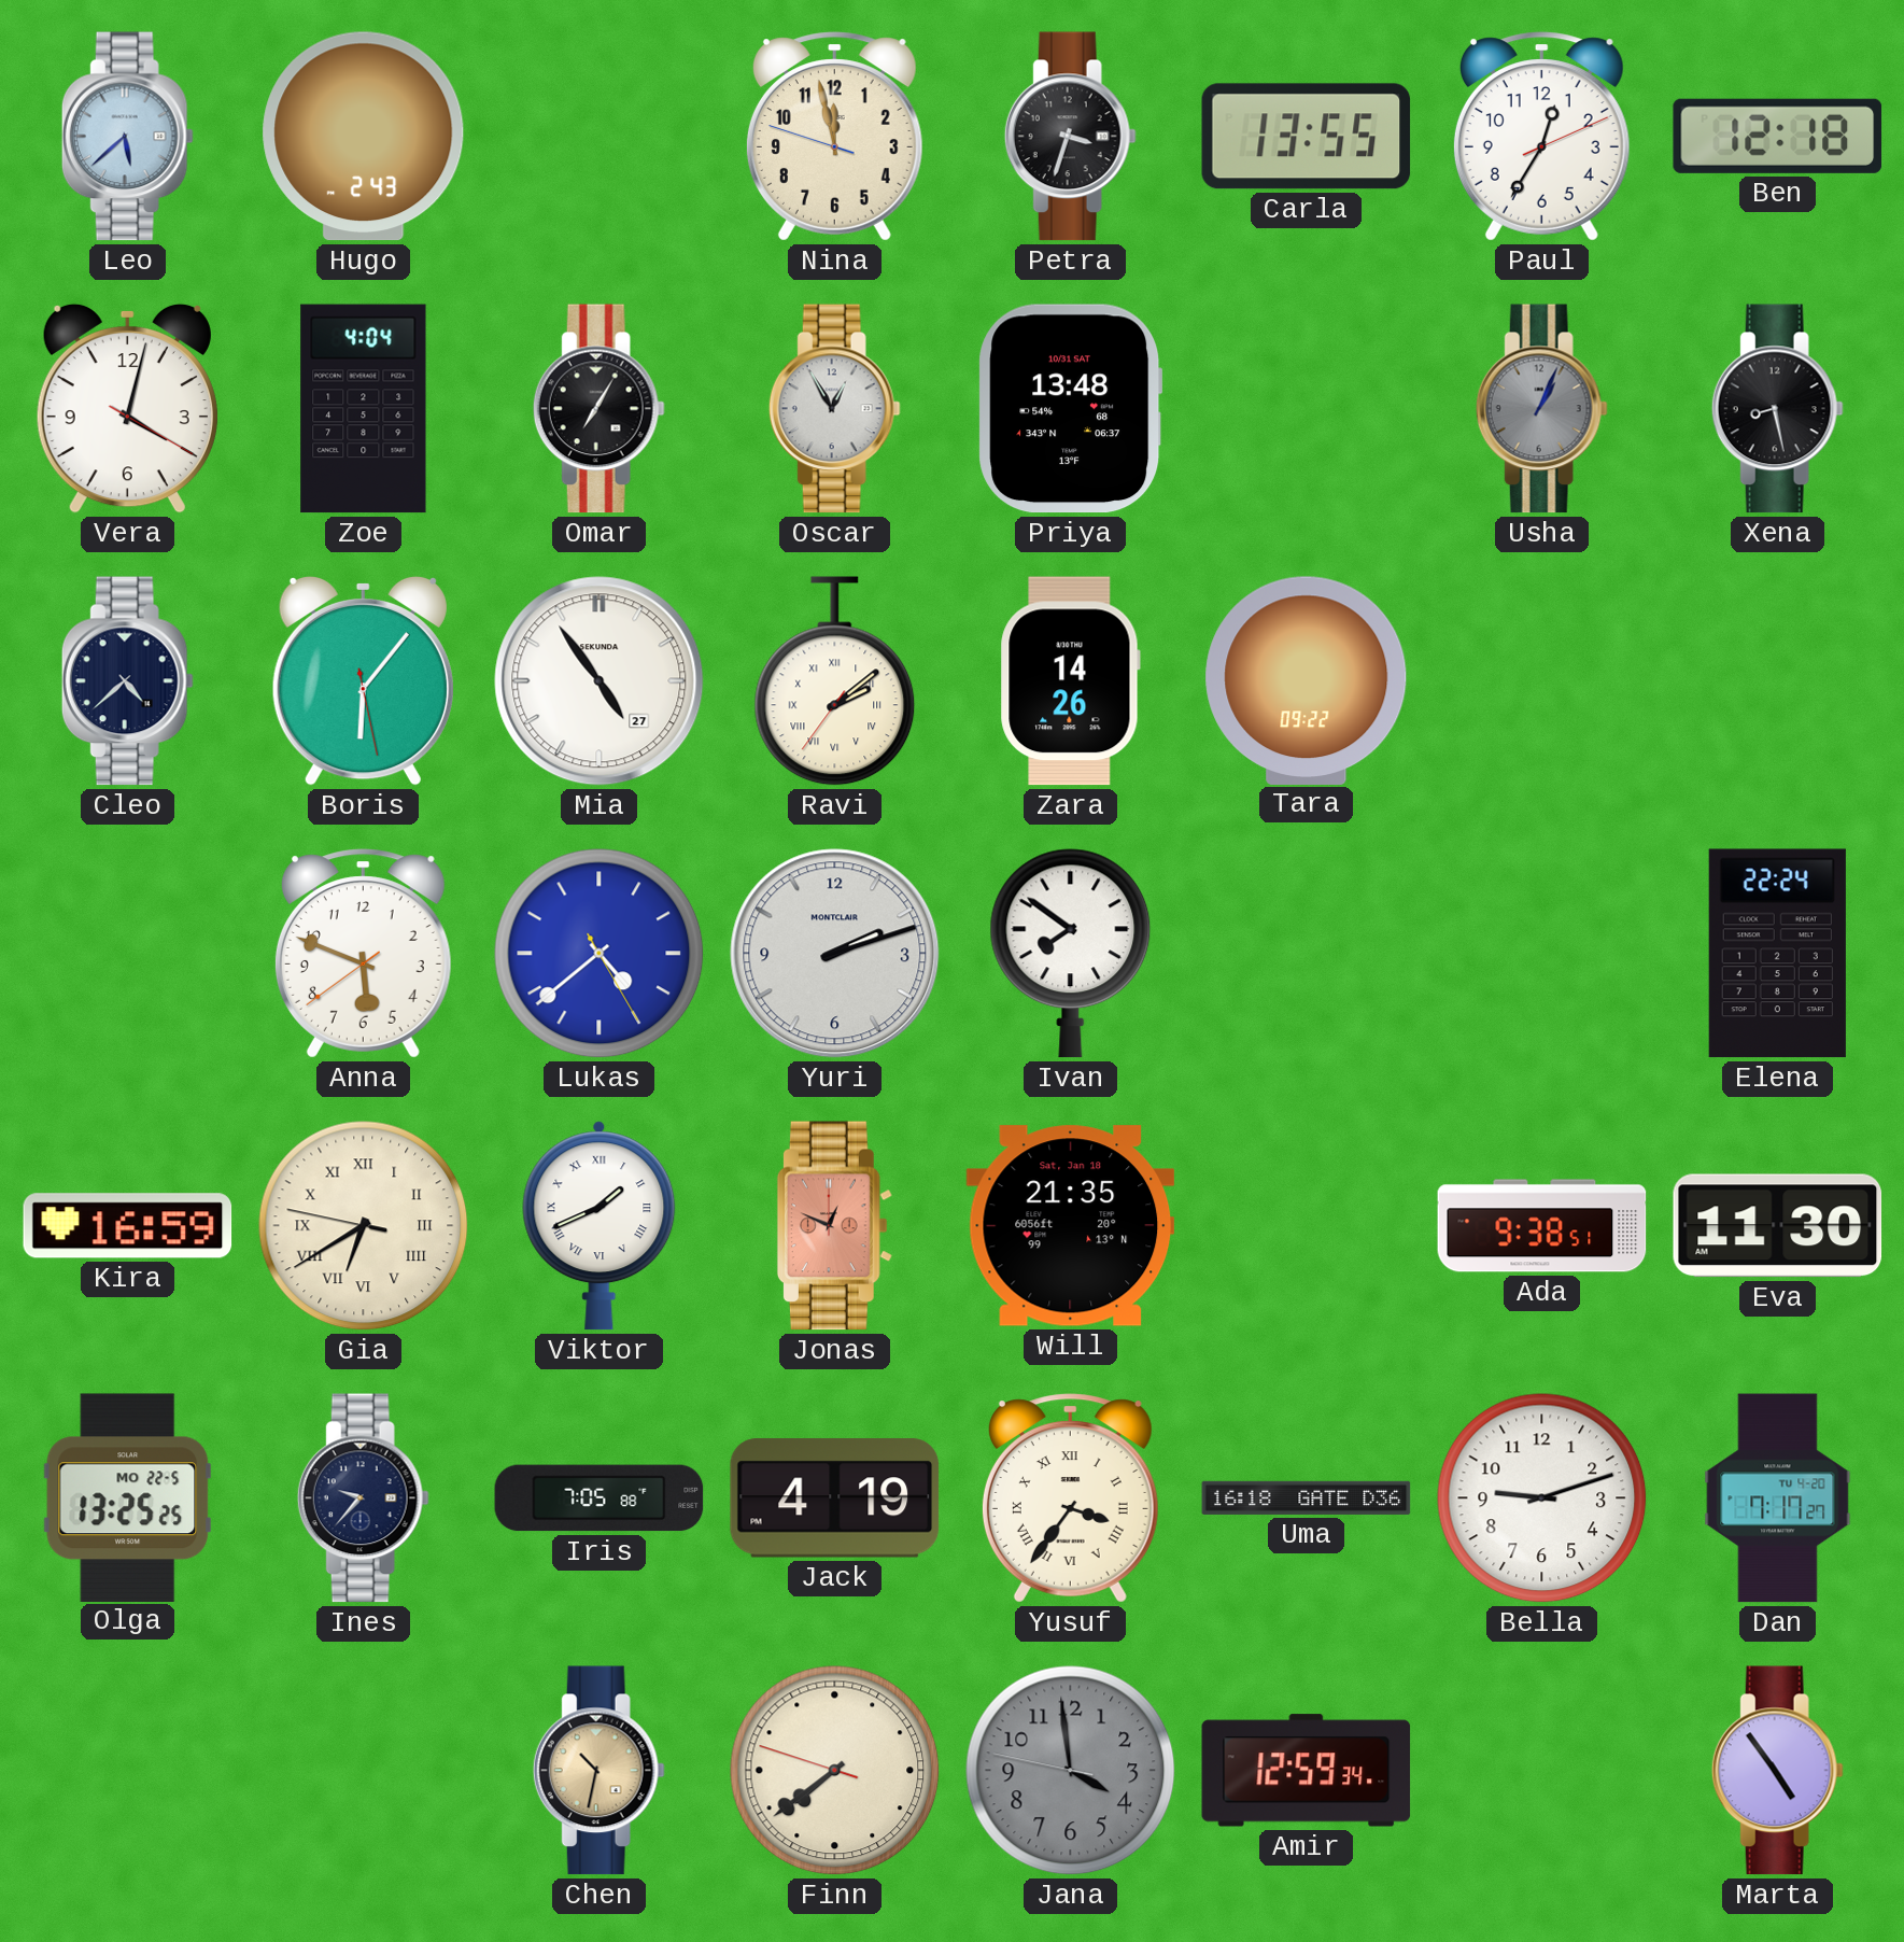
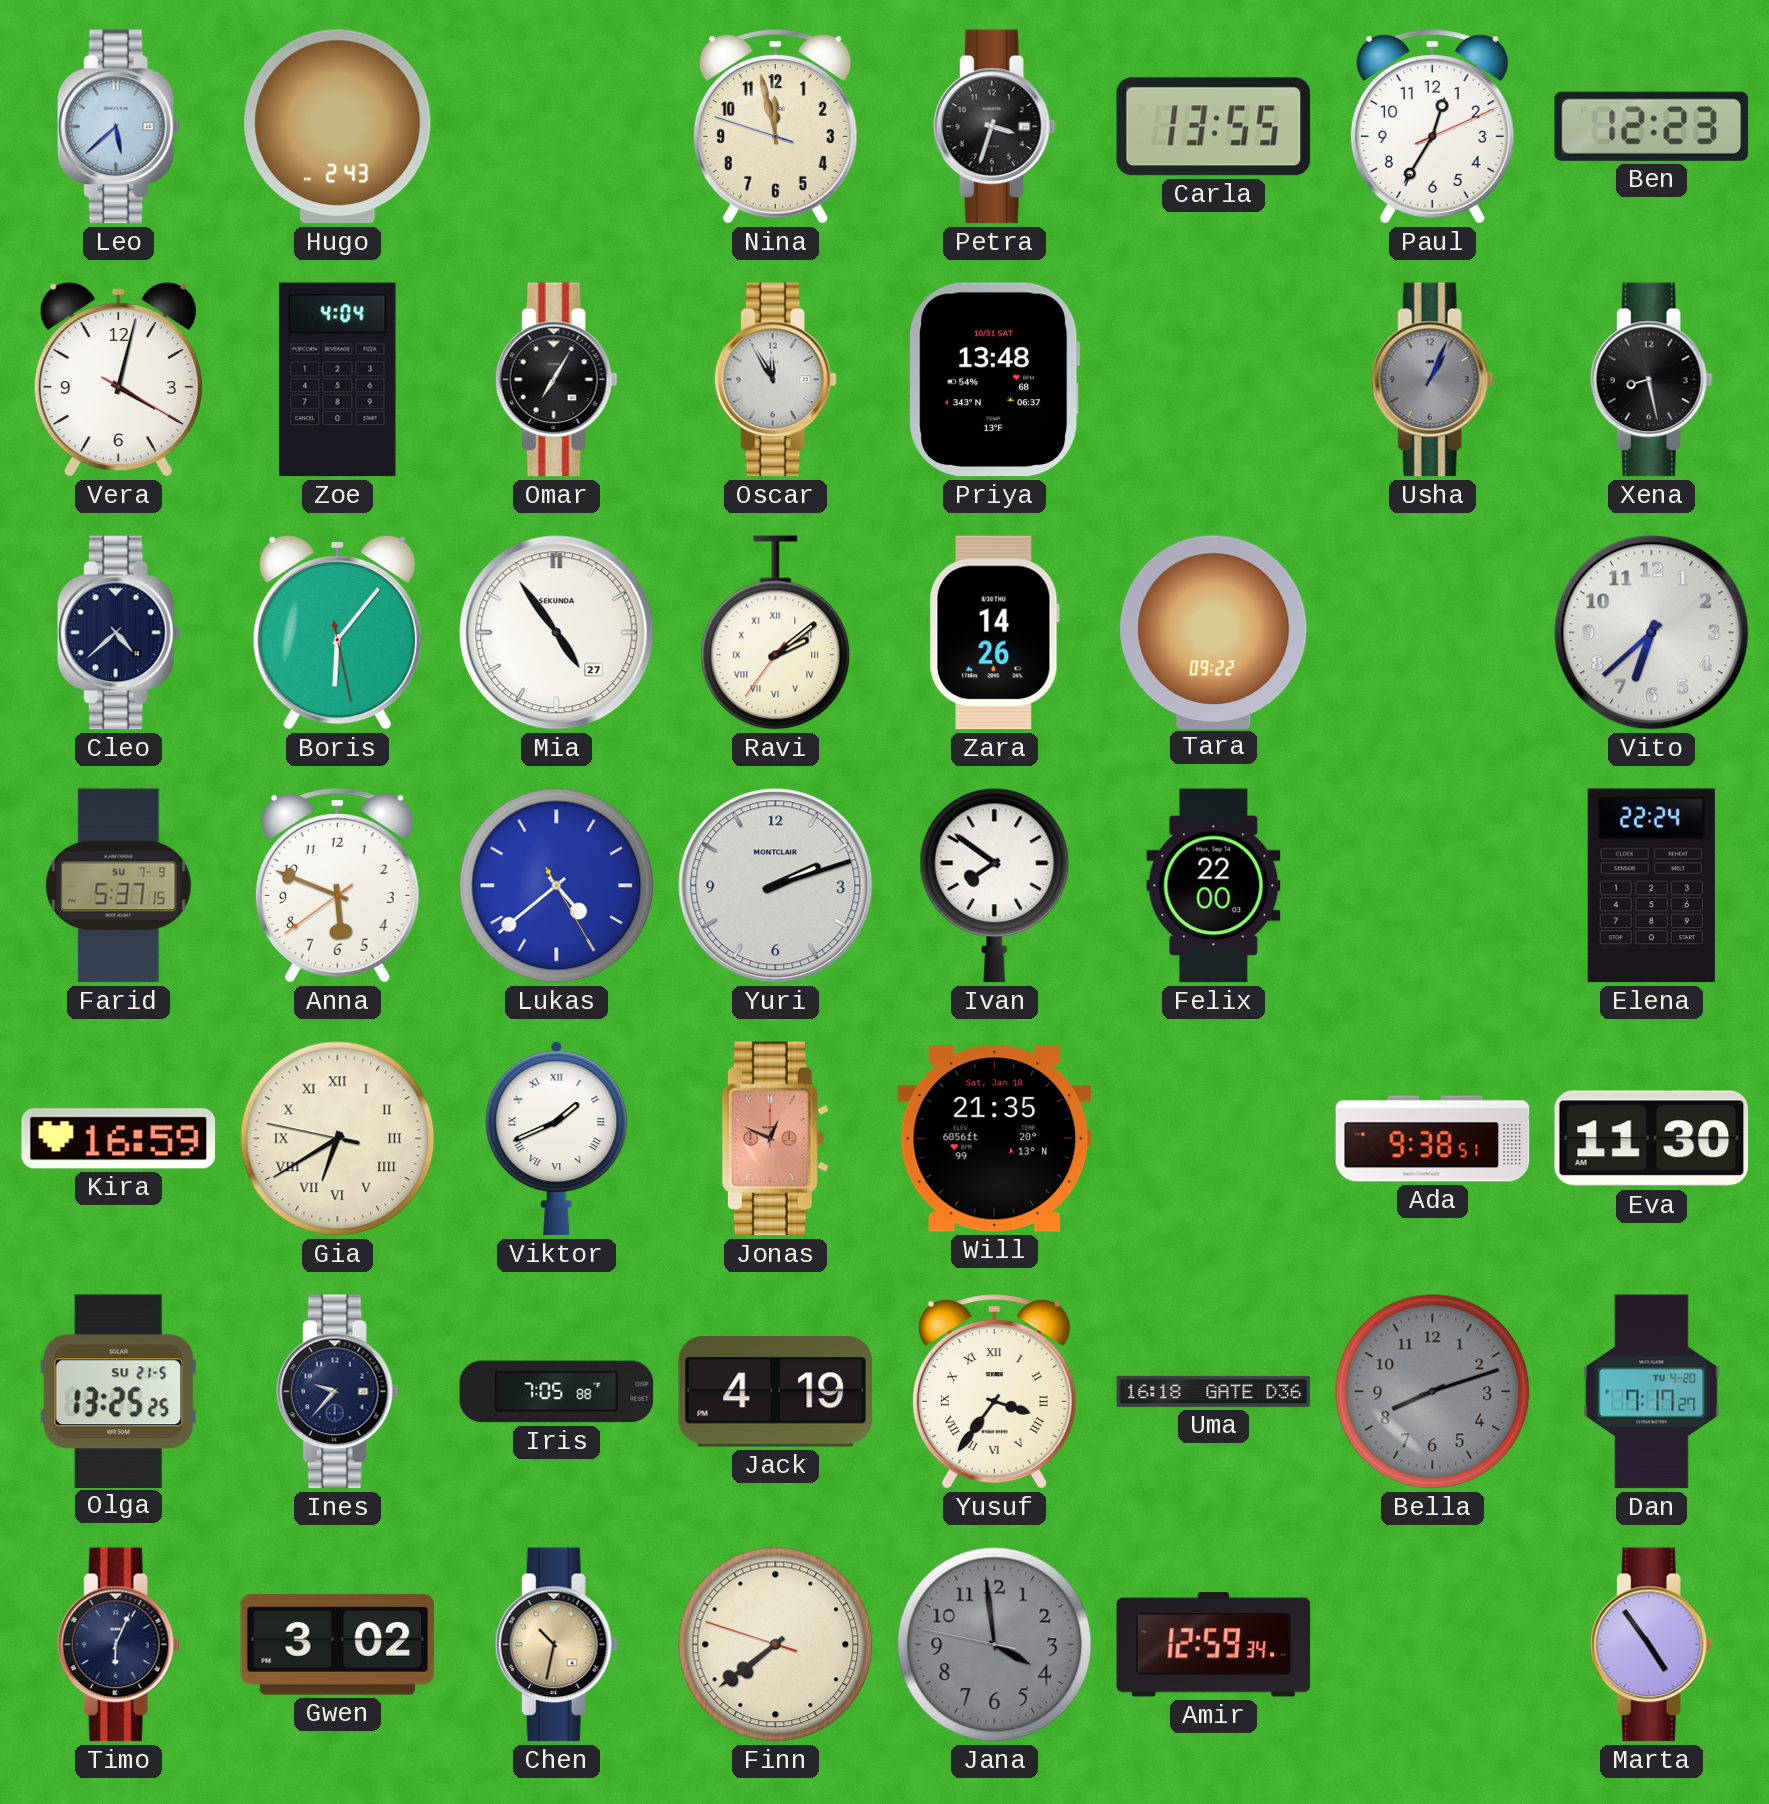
Ben: 12:18 -> 12:23
Oscar: 12:55 -> 11:55
Vito: none -> 6:38
Farid: none -> 5:37
Felix: none -> 22:00
Olga date: MO 22-5 -> SU 21-5
Bella: 9:12 -> 8:12
Bella dial: white -> grey
Timo: none -> 6:04
Gwen: none -> 3:02
